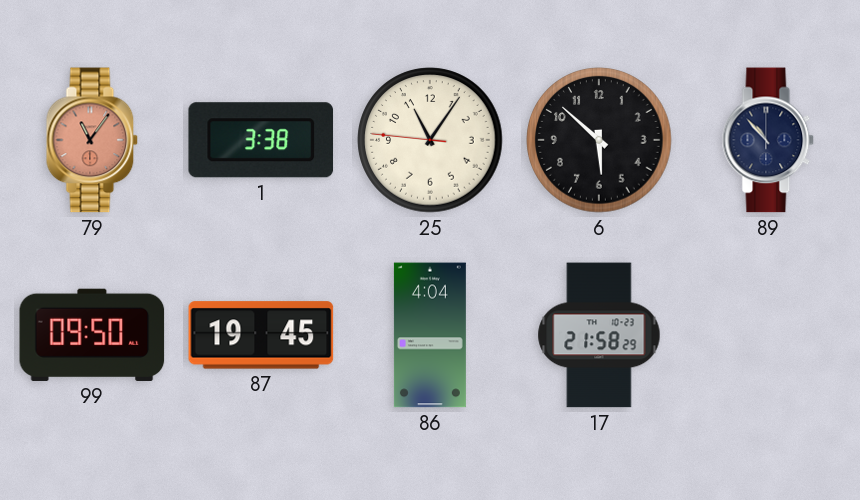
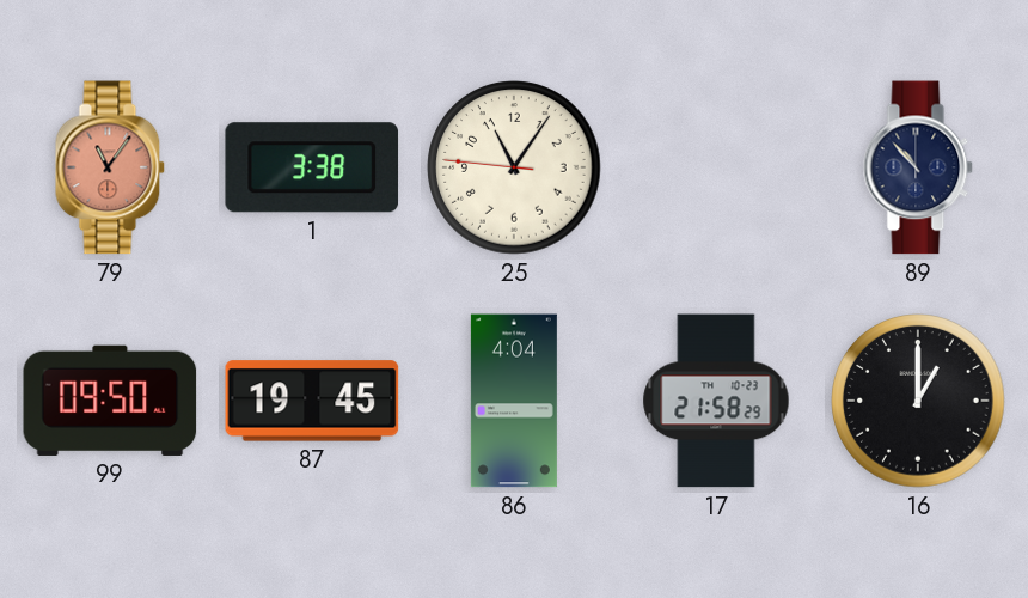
6: 5:52 -> none
16: none -> 1:00
